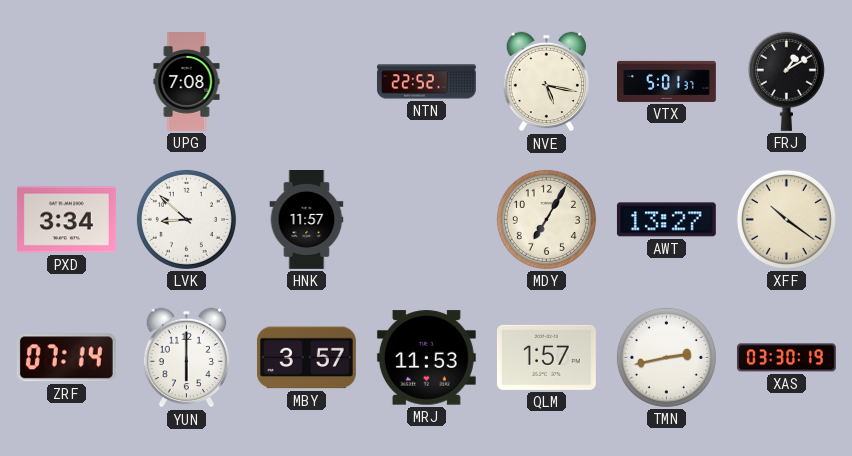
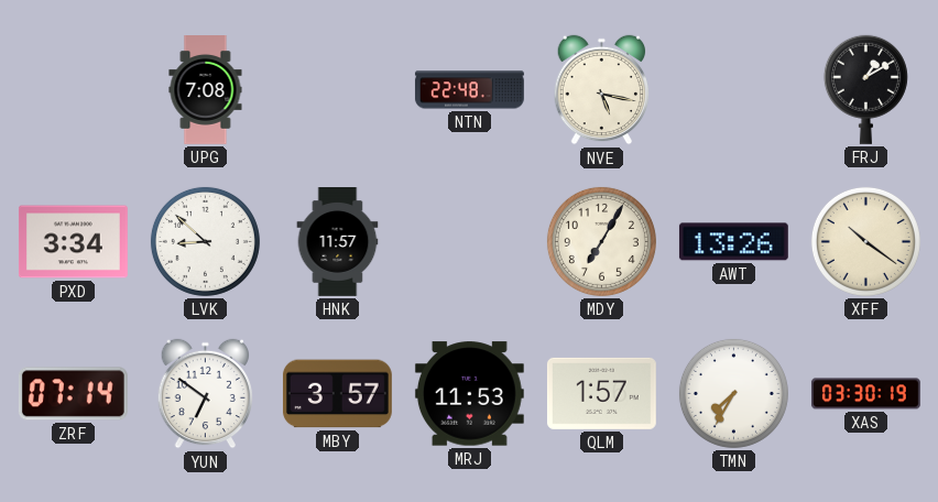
NTN: 22:52 -> 22:48
VTX: 5:01 -> none
AWT: 13:27 -> 13:26
YUN: 6:00 -> 6:51
TMN: 2:43 -> 7:35
